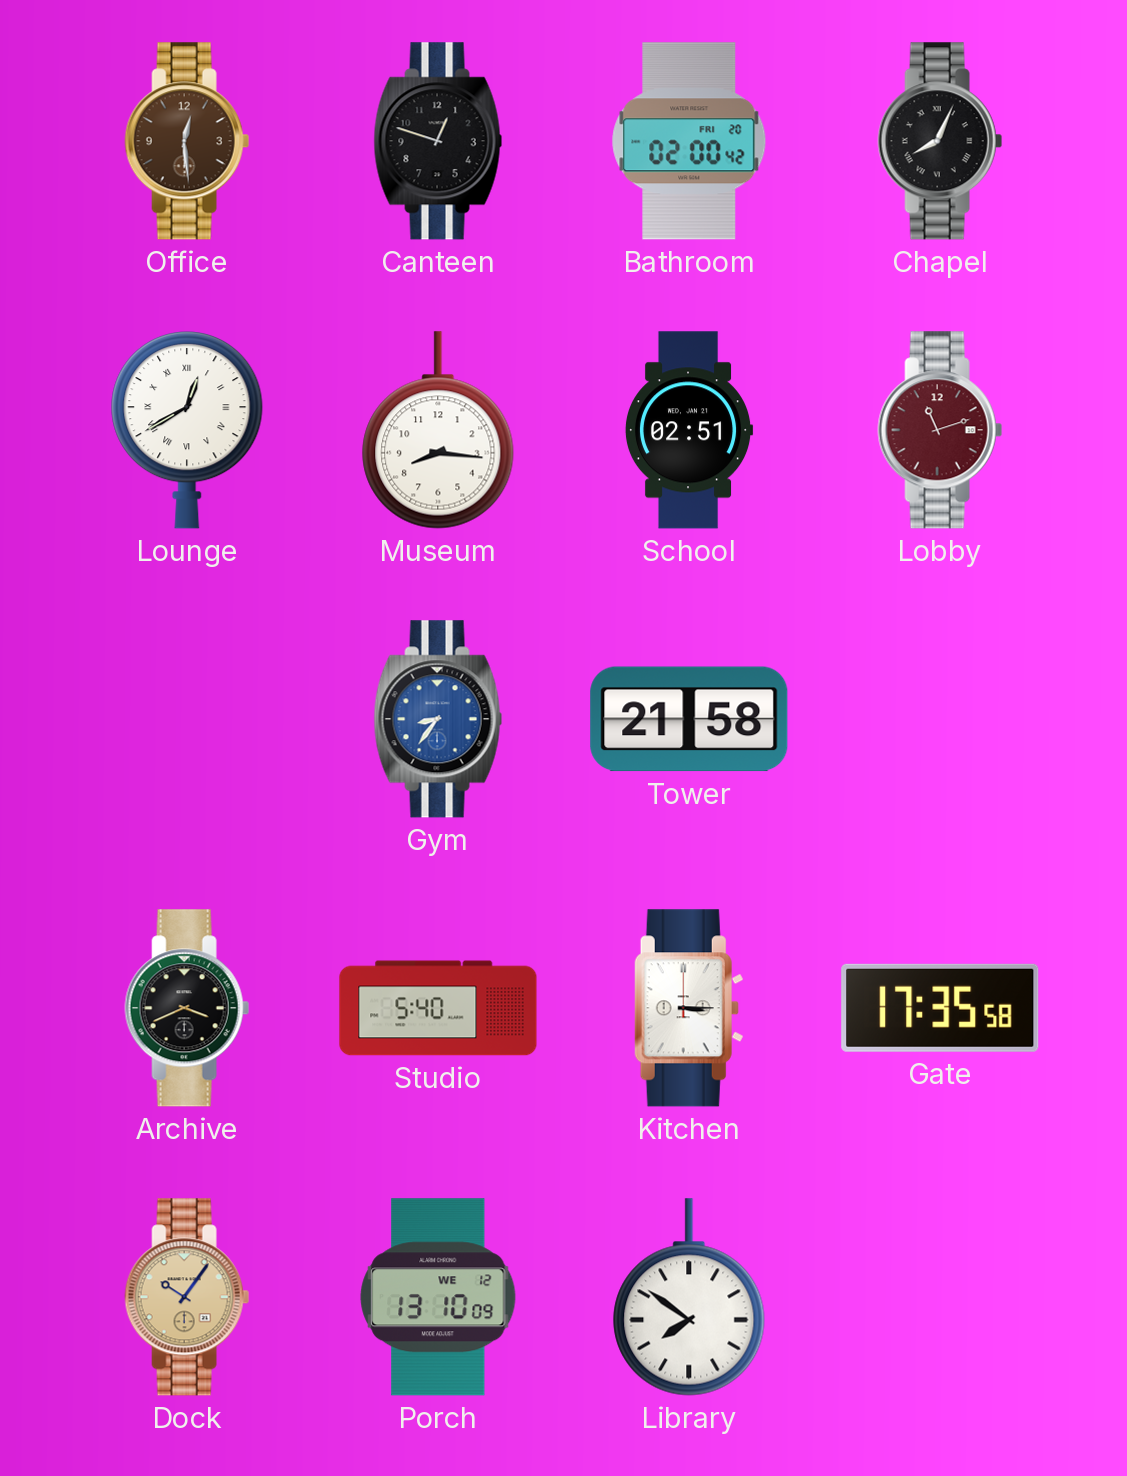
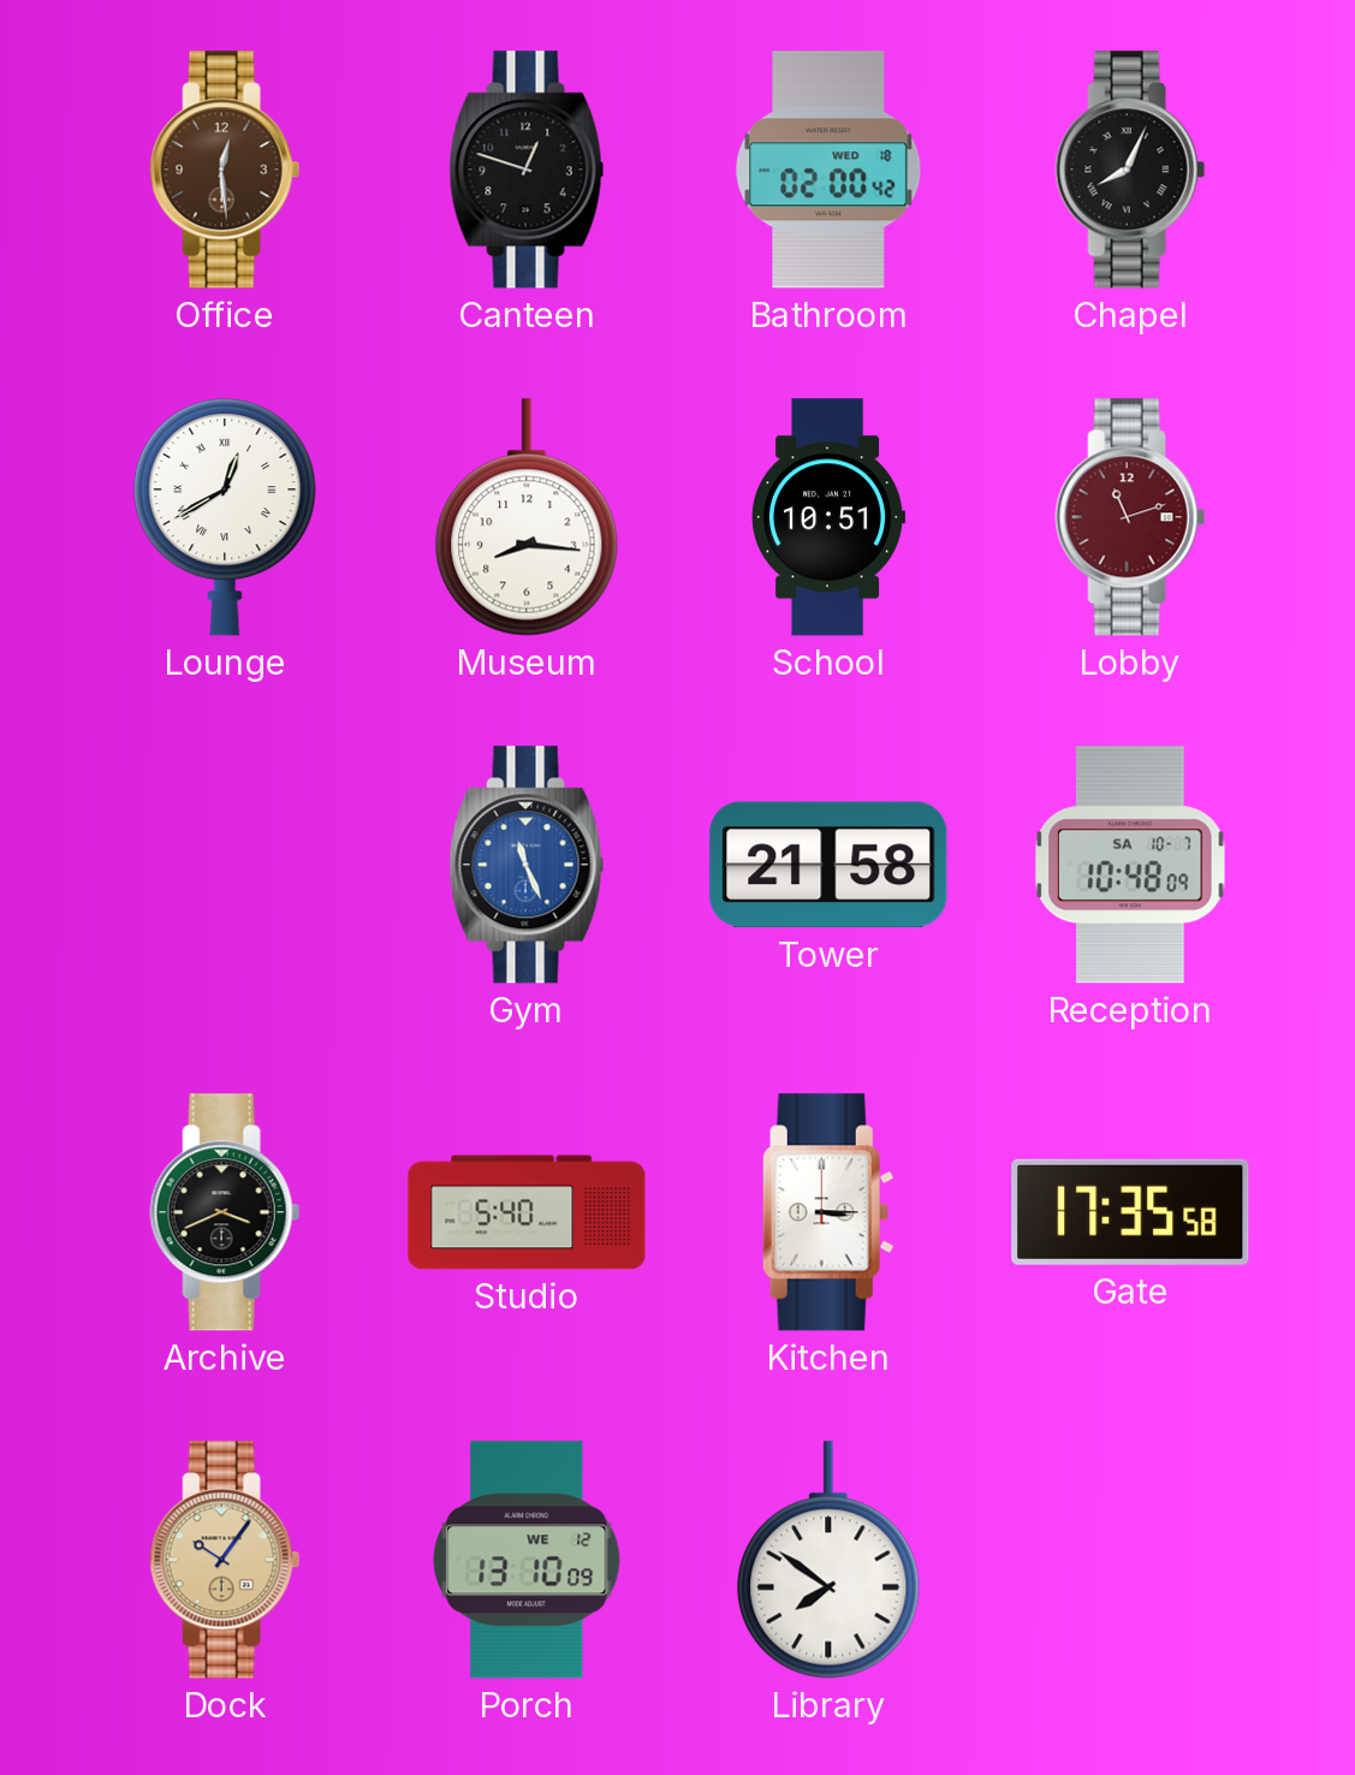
Bathroom date: FRI 20 -> WED 18
School: 02:51 -> 10:51
Gym: 8:36 -> 11:26
Reception: none -> 10:48
